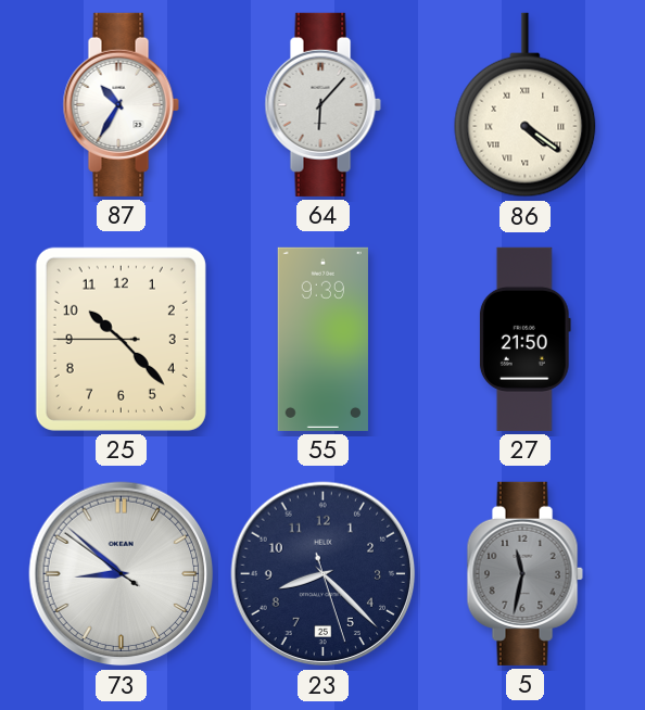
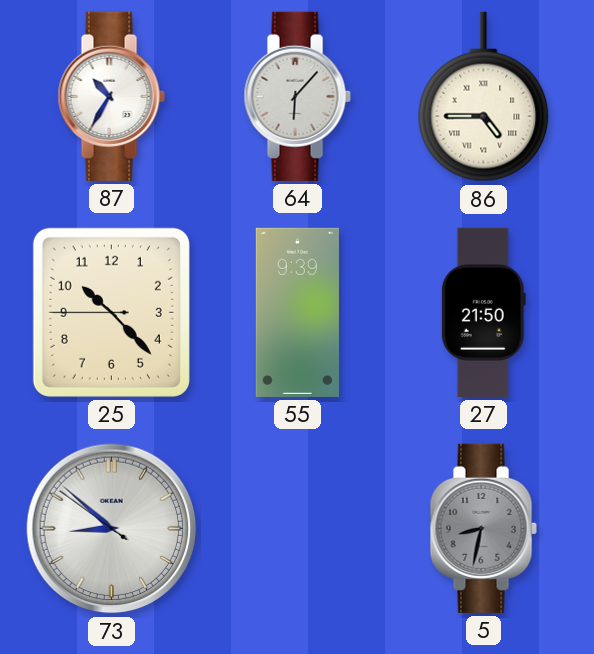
86: 4:21 -> 4:45
23: 8:22 -> none
5: 11:32 -> 8:32
